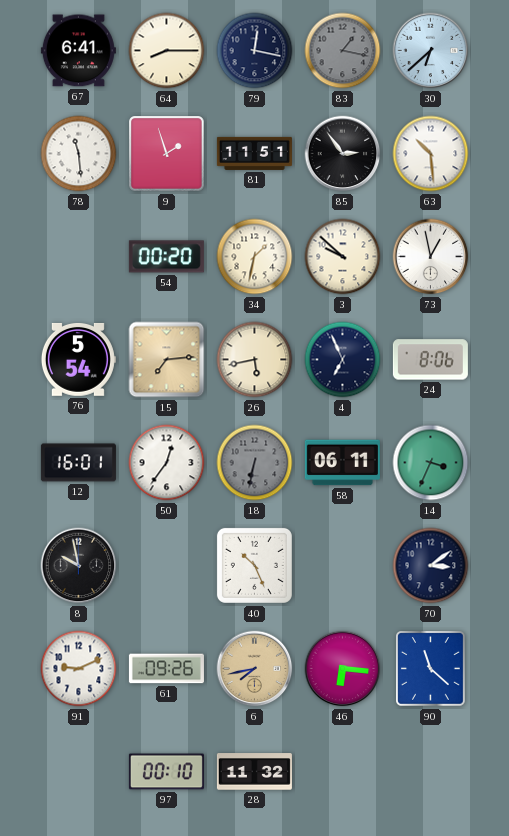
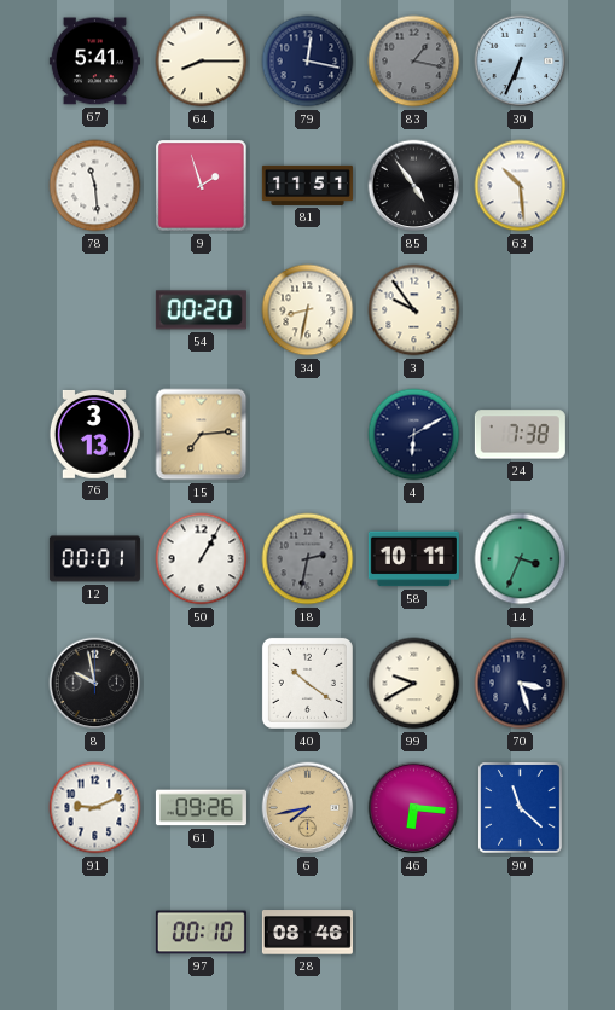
67: 6:41 -> 5:41
30: 6:38 -> 6:34
85: 2:54 -> 4:54
34: 1:32 -> 8:32
3: 9:52 -> 9:54
73: 12:58 -> none
76: 5:54 -> 3:13
26: 5:43 -> none
4: 6:56 -> 6:10
24: 8:06 -> 7:38
12: 16:01 -> 00:01
50: 12:36 -> 1:05
18: 6:32 -> 2:32
58: 06:11 -> 10:11
40: 10:26 -> 10:21
99: none -> 9:40
70: 3:09 -> 3:27
28: 11:32 -> 08:46
